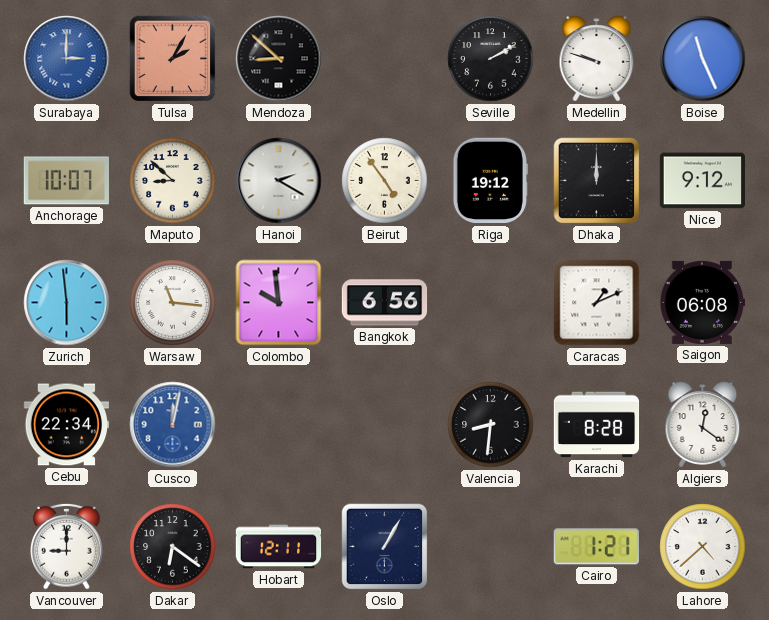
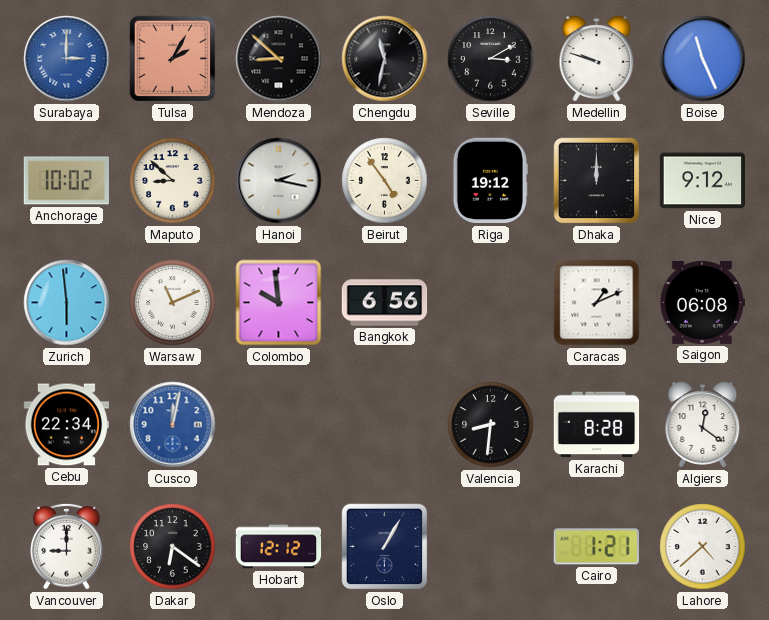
Chengdu: none -> 11:32
Seville: 2:10 -> 3:10
Anchorage: 10:07 -> 10:02
Hanoi: 2:20 -> 2:17
Warsaw: 11:16 -> 11:11
Hobart: 12:11 -> 12:12
